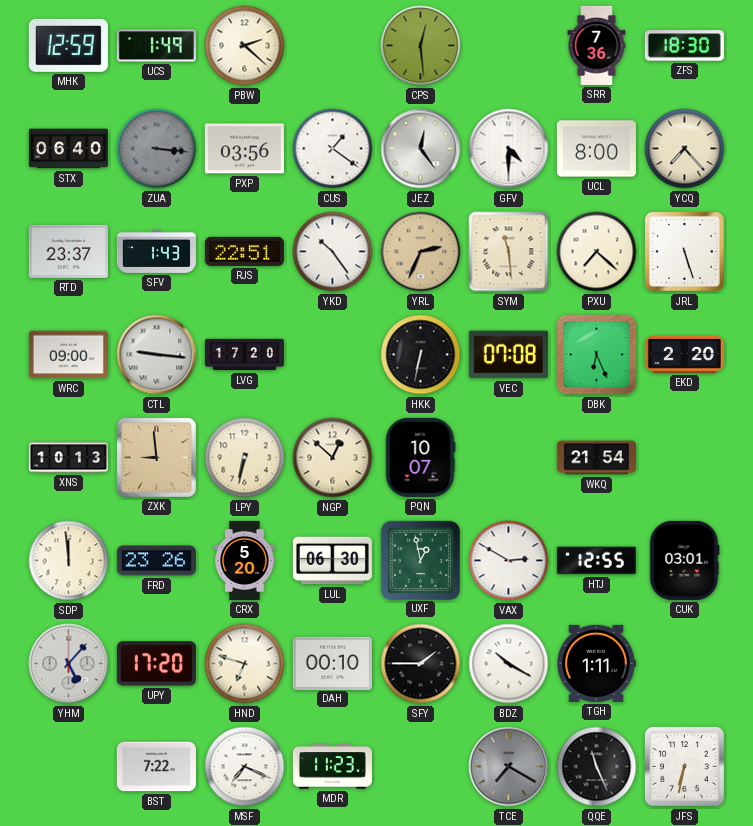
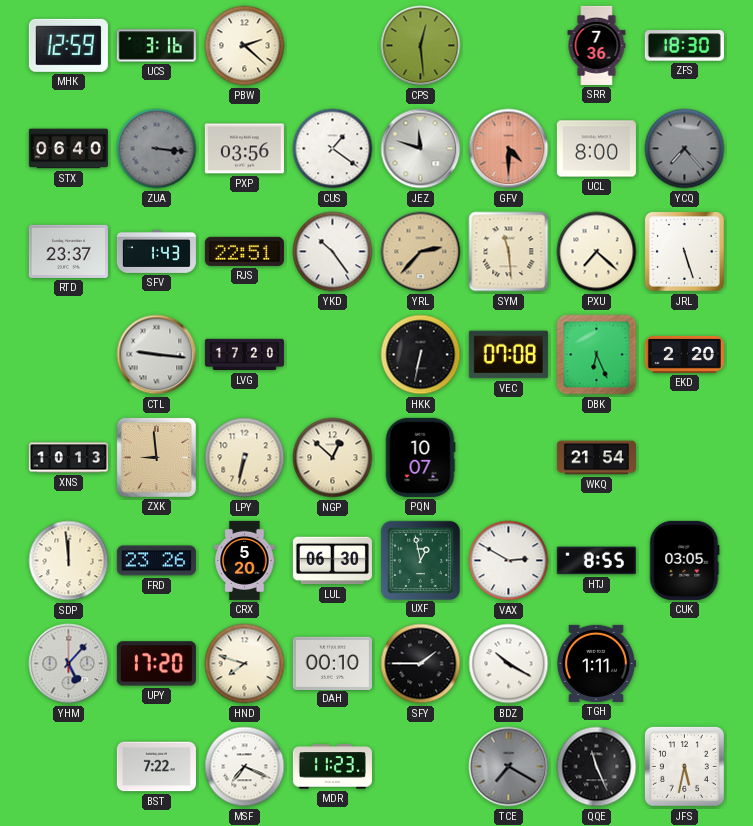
UCS: 1:49 -> 3:16
JEZ: 12:24 -> 11:48
GFV dial: white -> salmon
YCQ dial: cream -> grey
YRL: 2:34 -> 2:37
WRC: 09:00 -> none
HTJ: 12:55 -> 8:55
CUK: 03:01 -> 03:05
HND: 6:48 -> 7:48
JFS: 6:32 -> 5:32
